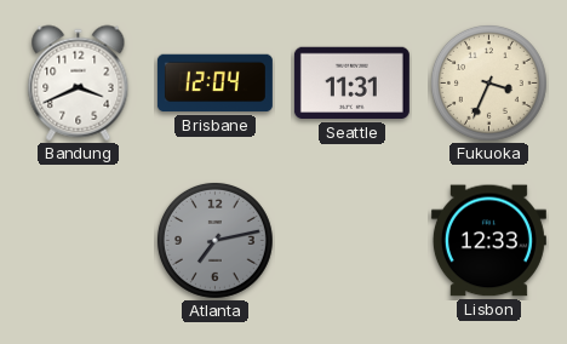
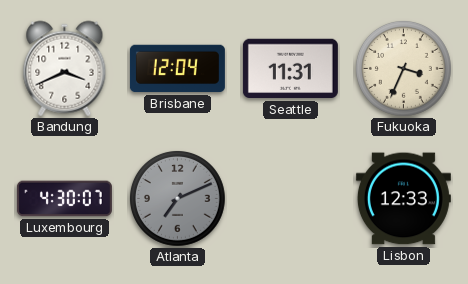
Luxembourg: none -> 4:30
Atlanta: 7:13 -> 7:11
